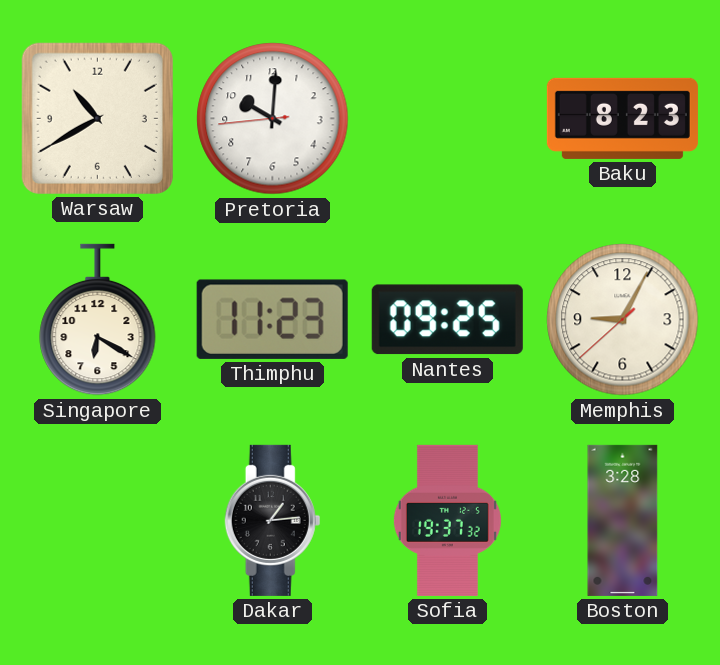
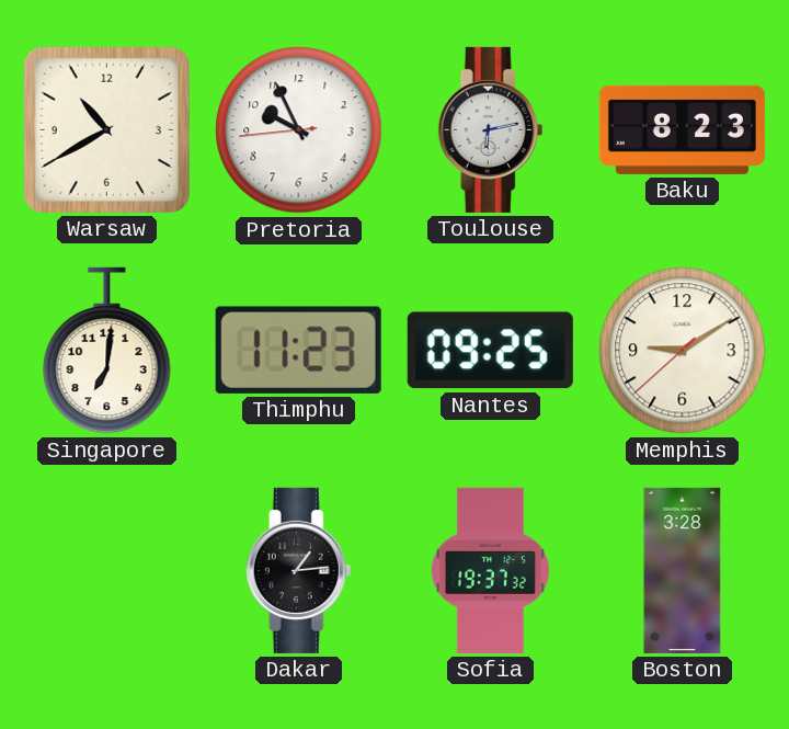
Pretoria: 10:00 -> 9:55
Toulouse: none -> 6:13
Singapore: 6:20 -> 7:01
Memphis: 9:04 -> 9:09
